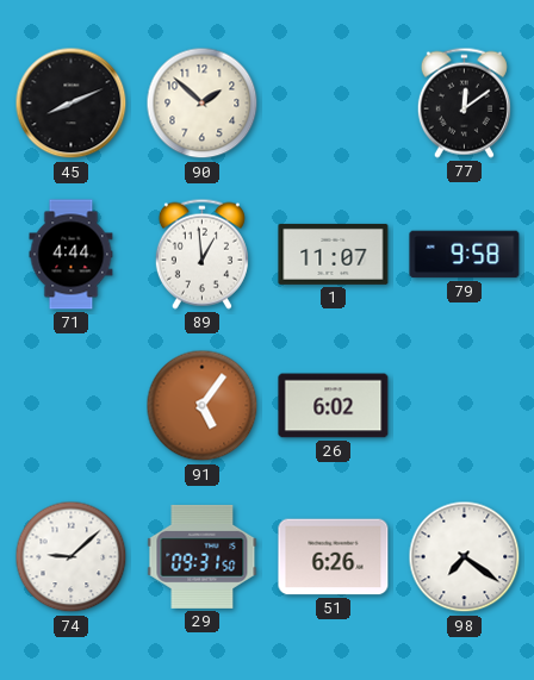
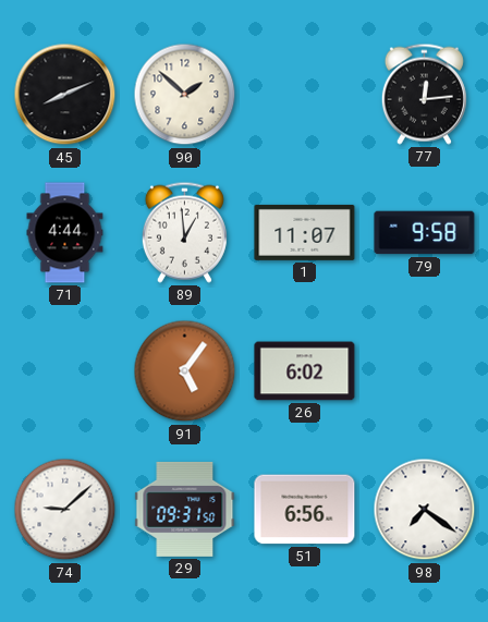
77: 12:09 -> 12:14
51: 6:26 -> 6:56
